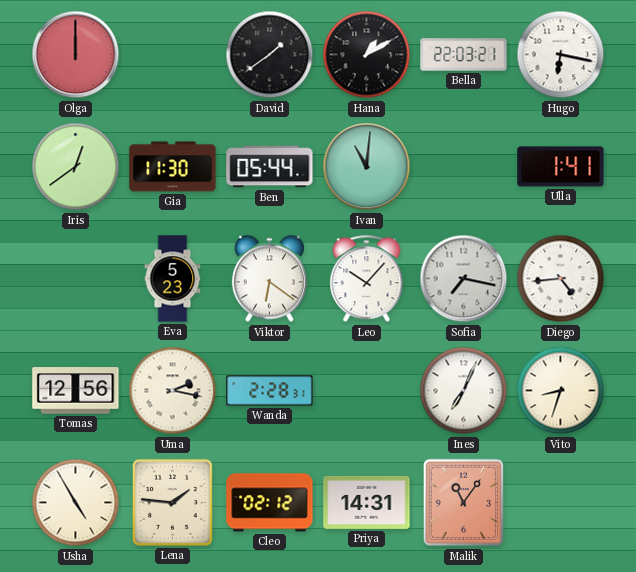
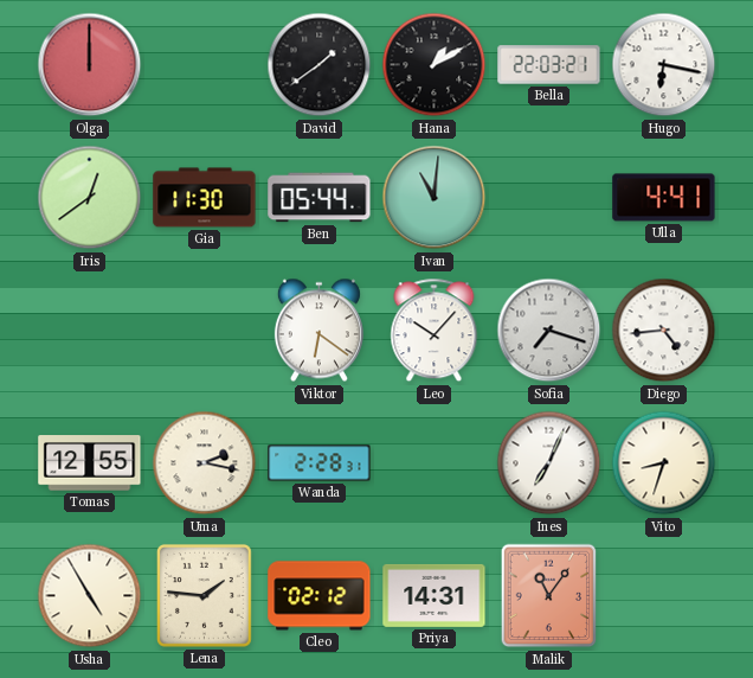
Ulla: 1:41 -> 4:41
Eva: 5:23 -> none
Sofia: 7:17 -> 7:18
Tomas: 12:56 -> 12:55
